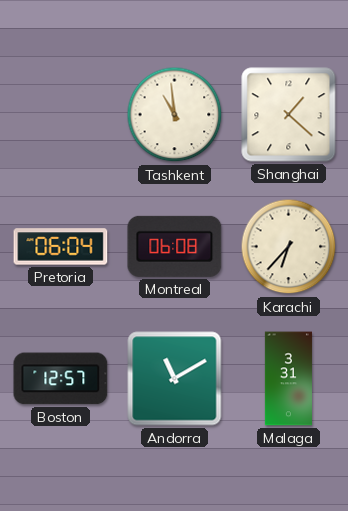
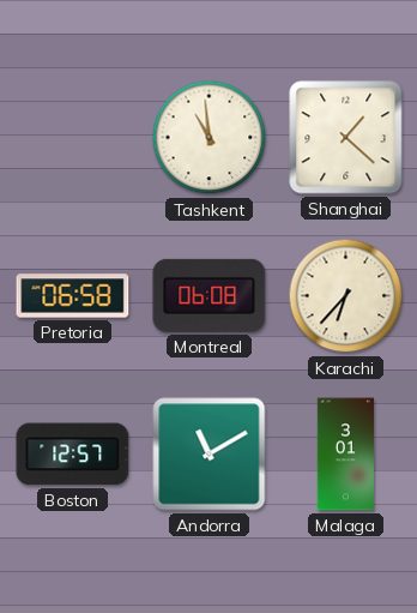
Pretoria: 06:04 -> 06:58
Malaga: 3:31 -> 3:01
